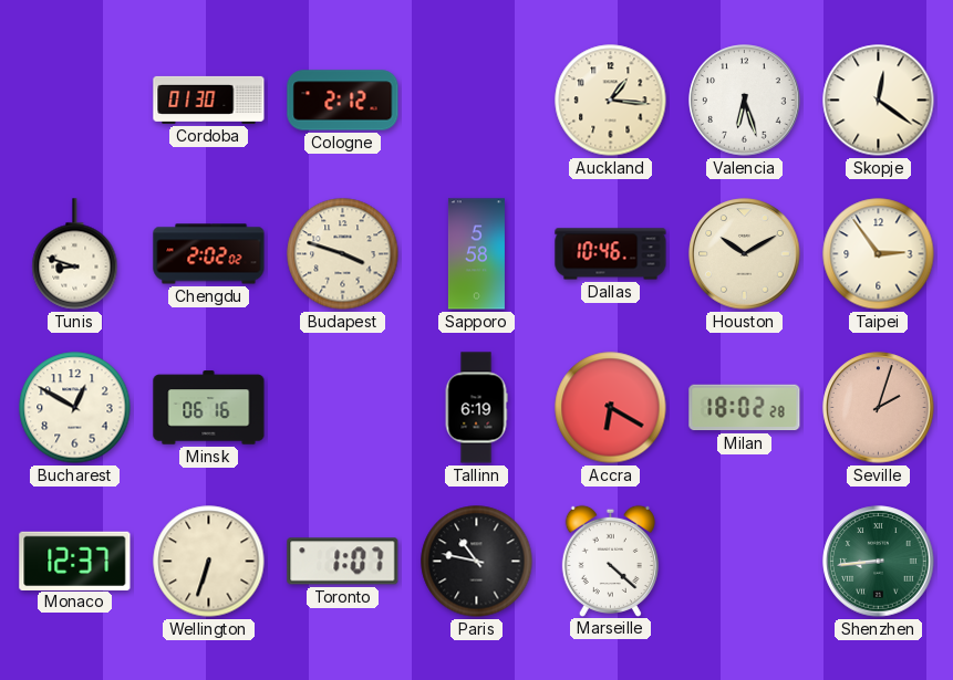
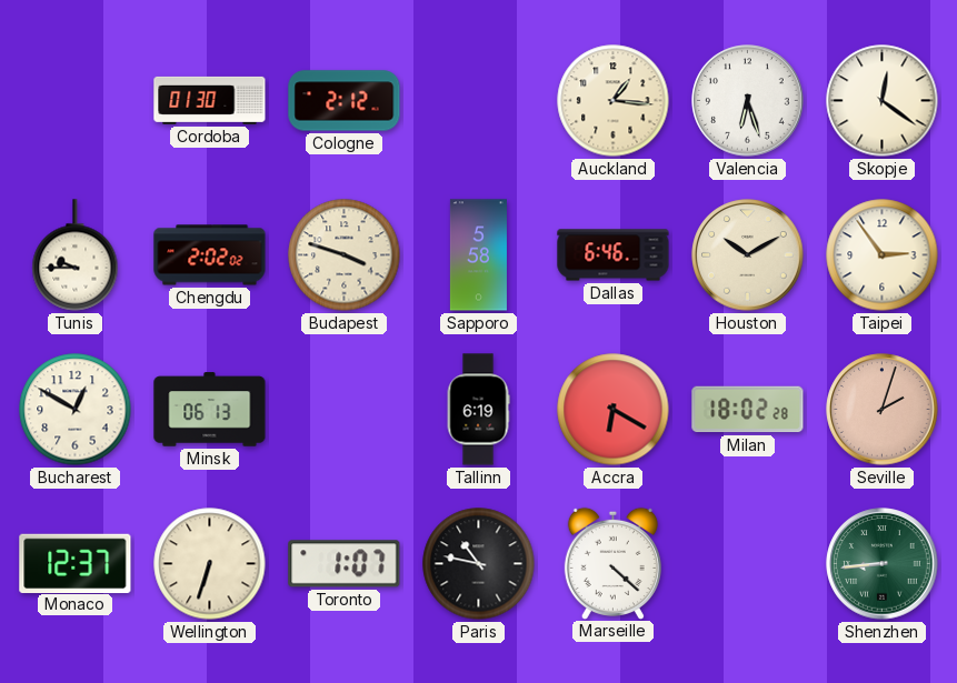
Tunis: 8:48 -> 9:45
Dallas: 10:46 -> 6:46
Minsk: 06:16 -> 06:13
